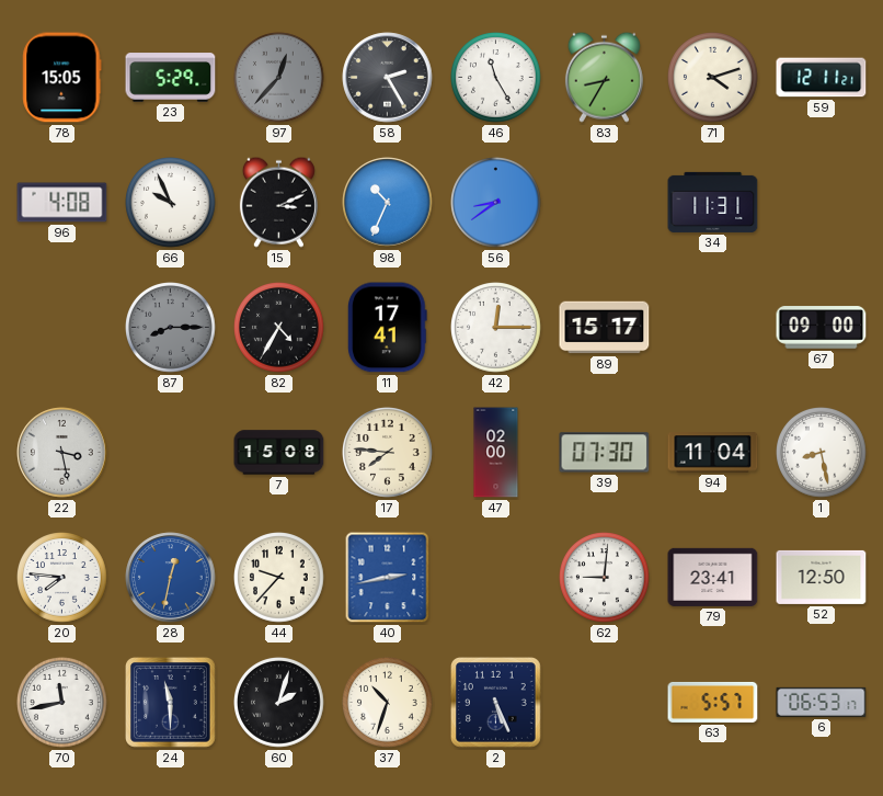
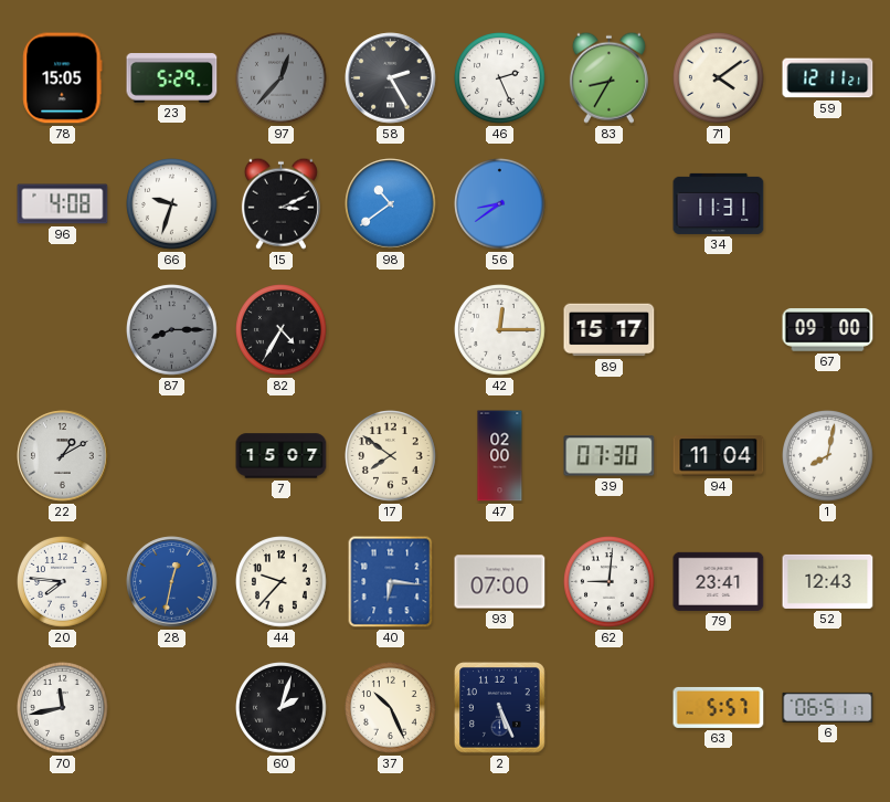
46: 11:25 -> 2:26
71: 4:12 -> 4:09
66: 9:56 -> 9:33
98: 10:34 -> 10:39
11: 17:41 -> none
22: 3:28 -> 1:10
7: 15:08 -> 15:07
17: 7:46 -> 7:51
1: 8:28 -> 8:02
40: 2:43 -> 6:16
93: none -> 07:00
52: 12:50 -> 12:43
24: 11:30 -> none
37: 10:33 -> 10:26
6: 06:53 -> 06:51
